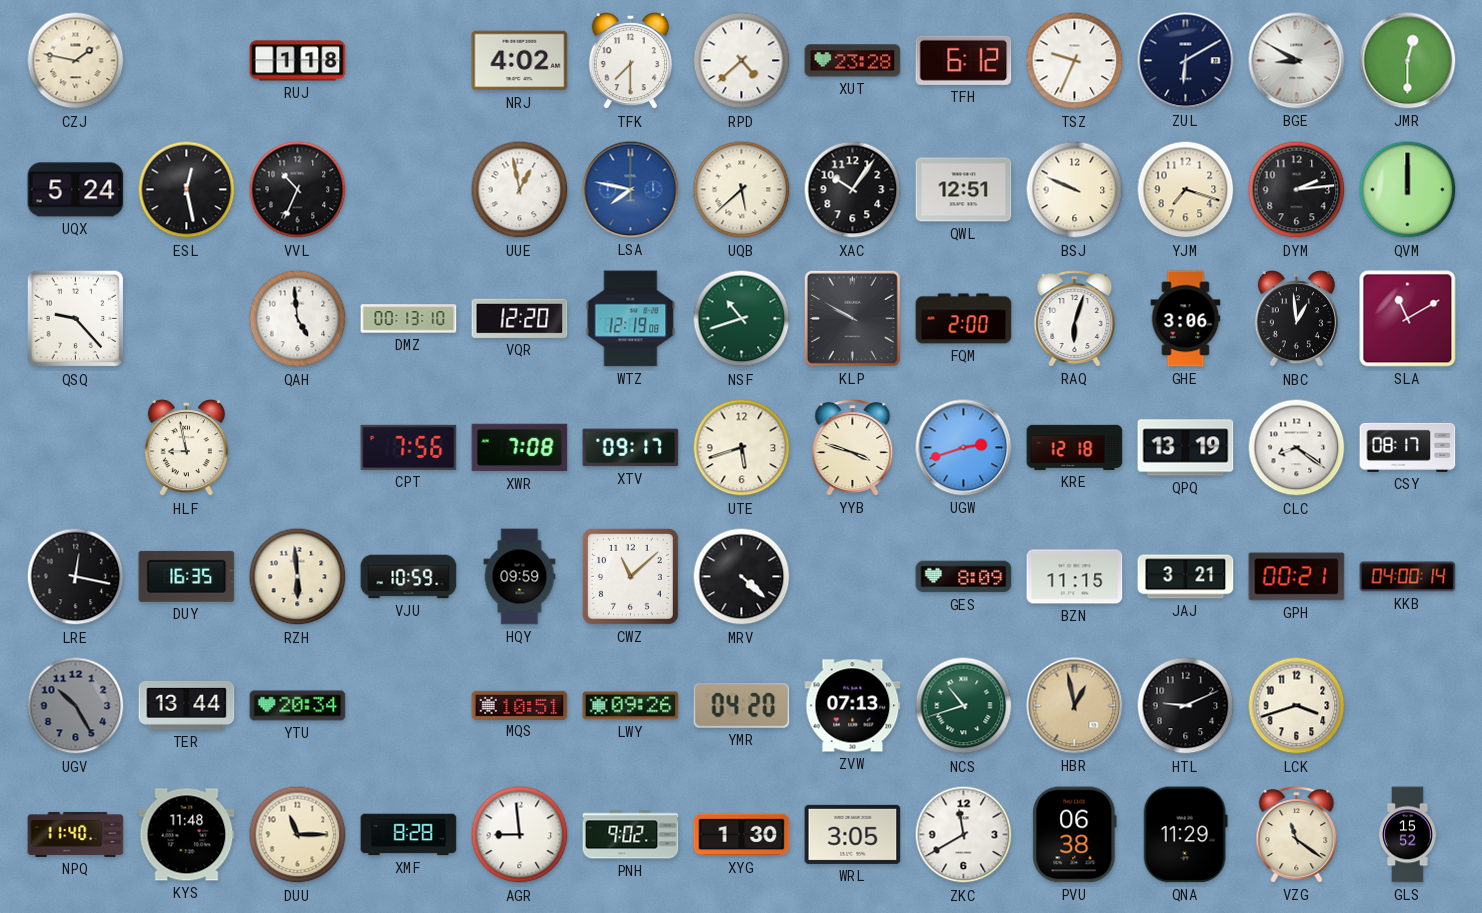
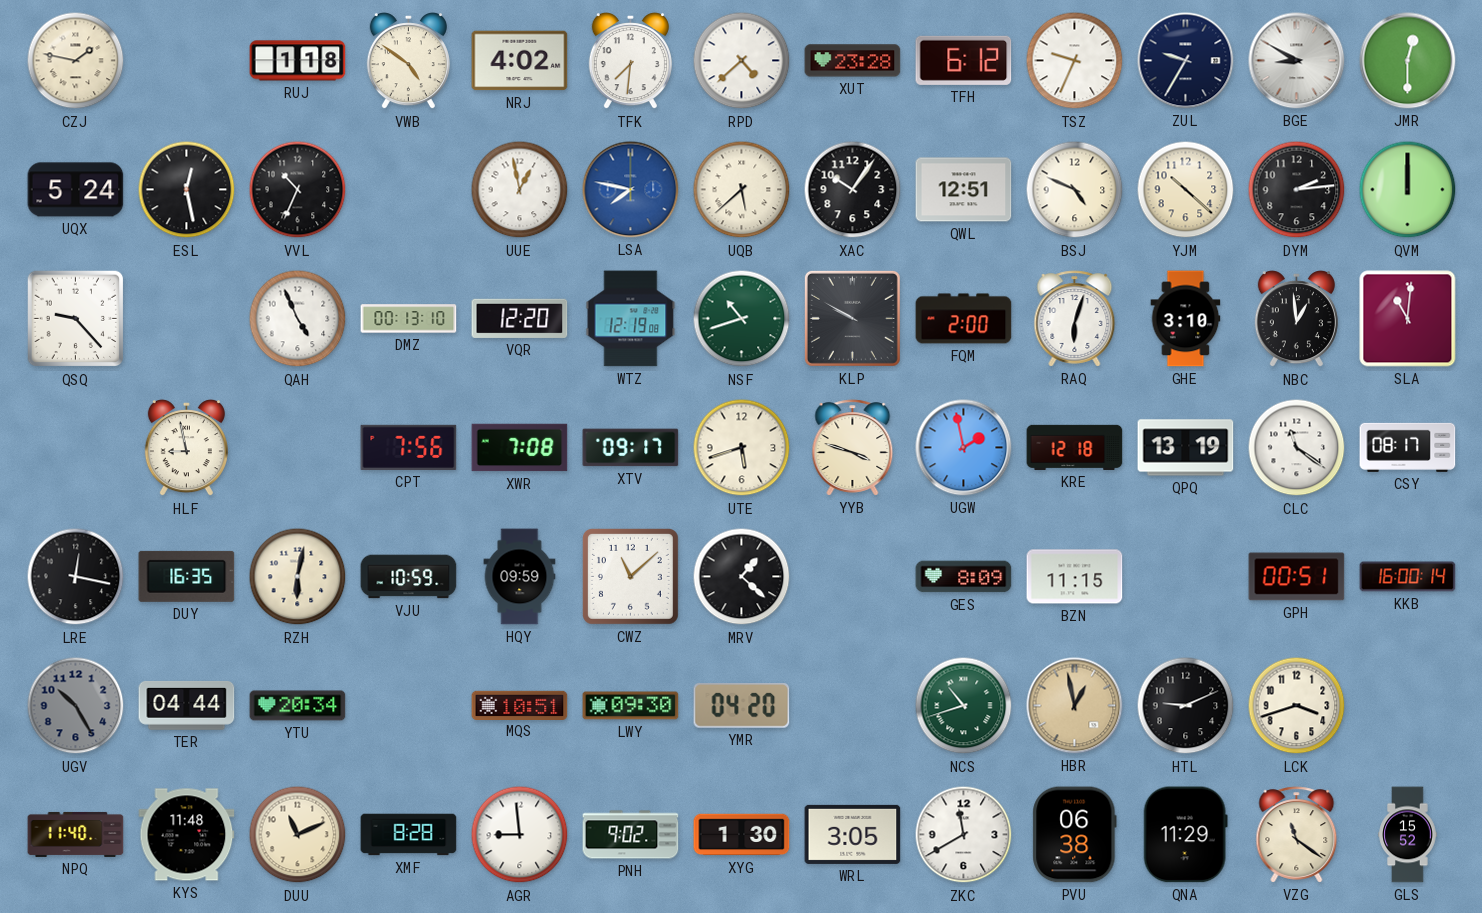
VWB: none -> 4:51
TFK: 7:30 -> 7:31
ZUL: 6:10 -> 9:35
BSJ: 9:49 -> 4:49
YJM: 7:18 -> 10:22
QAH: 4:59 -> 4:56
GHE: 3:06 -> 3:10
SLA: 11:10 -> 11:01
UGW: 2:42 -> 1:58
CLC: 8:21 -> 11:21
RZH: 5:59 -> 6:02
MRV: 4:22 -> 1:22
JAJ: 3:21 -> none
GPH: 00:21 -> 00:51
KKB: 04:00 -> 16:00
TER: 13:44 -> 04:44
LWY: 09:26 -> 09:30
ZVW: 07:13 -> none
DUU: 11:15 -> 11:11
